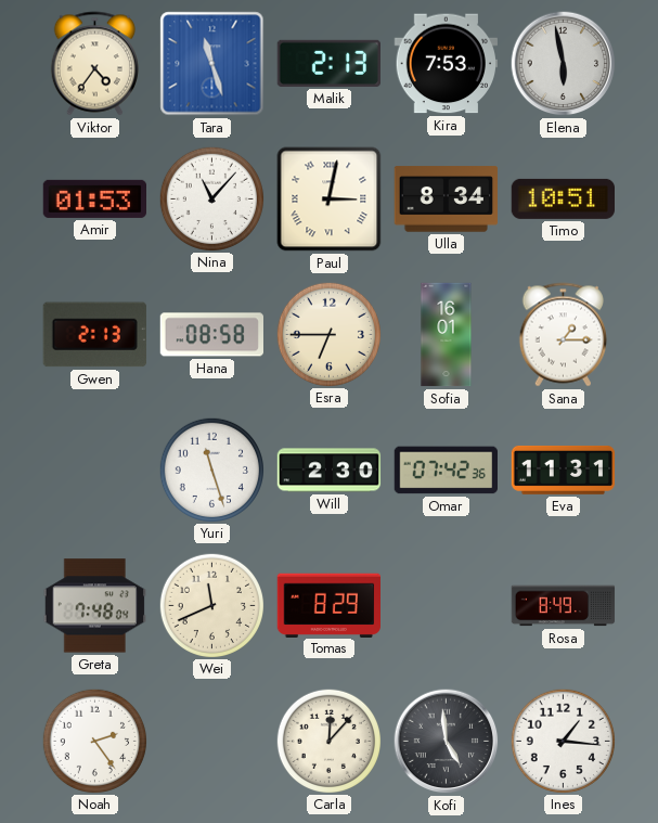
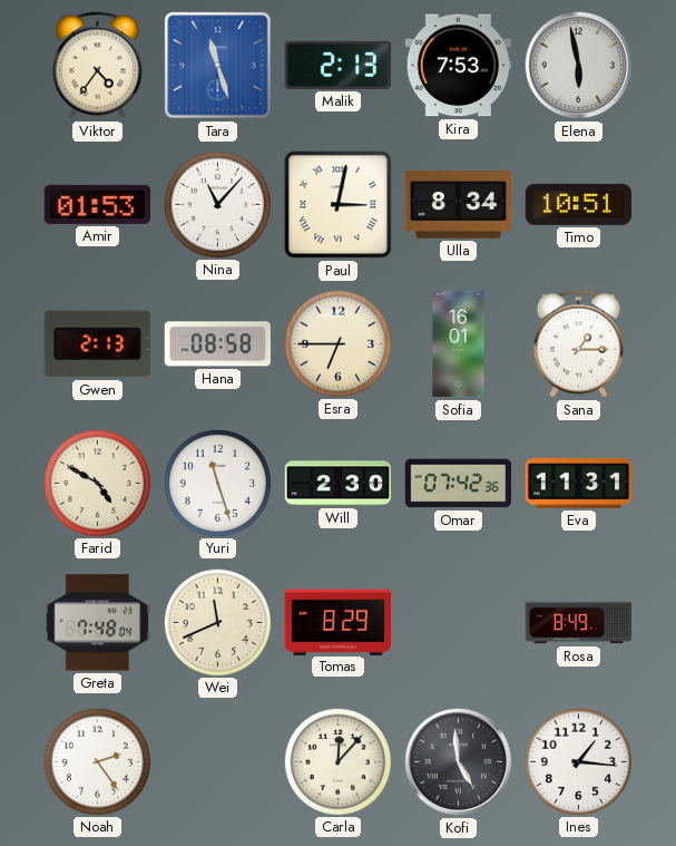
Farid: none -> 4:50
